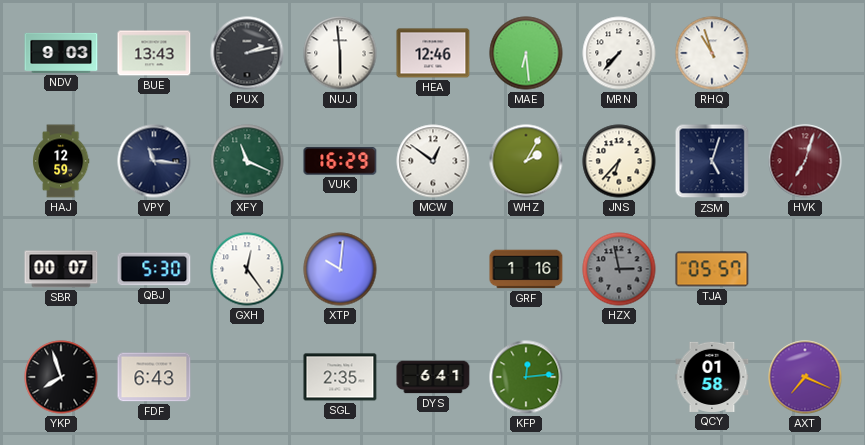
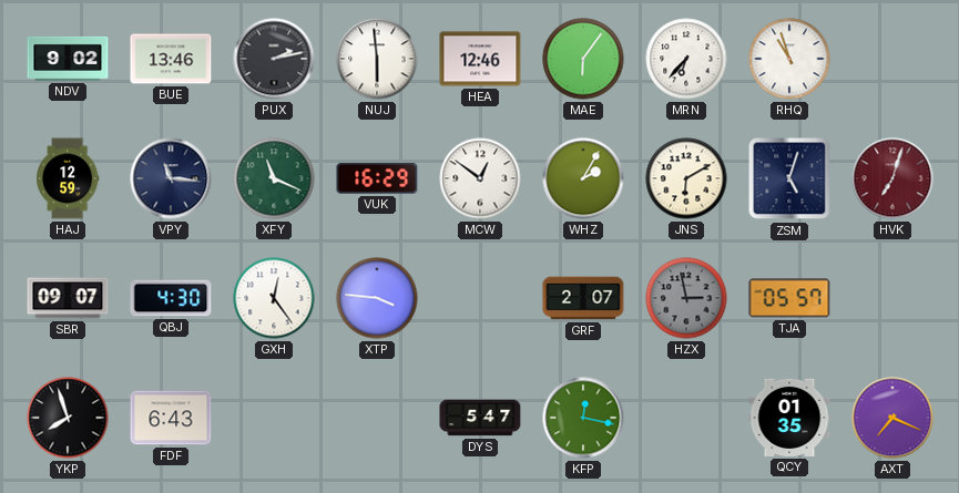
NDV: 9:03 -> 9:02
BUE: 13:43 -> 13:46
MAE: 6:29 -> 6:06
MRN: 7:37 -> 6:37
JNS: 6:37 -> 6:10
SBR: 00:07 -> 09:07
QBJ: 5:30 -> 4:30
XTP: 10:01 -> 3:46
GRF: 1:16 -> 2:07
SGL: 2:35 -> none
DYS: 6:41 -> 5:47
KFP: 12:14 -> 12:17
QCY: 01:58 -> 01:35
